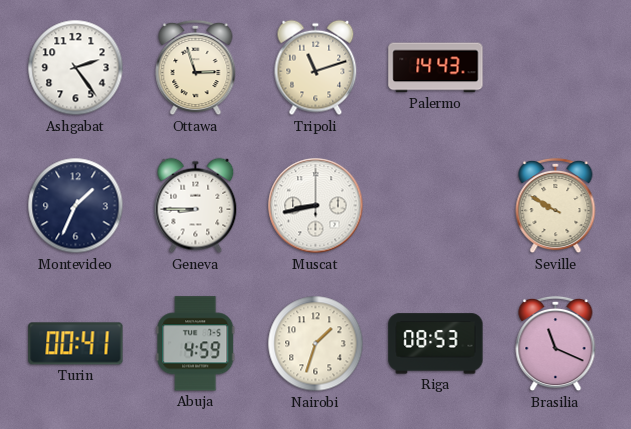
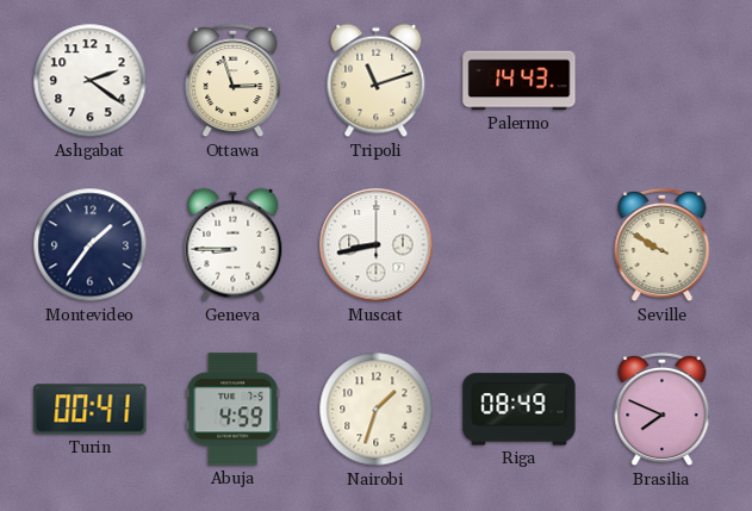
Ashgabat: 2:24 -> 2:21
Montevideo: 1:34 -> 1:36
Riga: 08:53 -> 08:49
Brasilia: 11:19 -> 7:49
